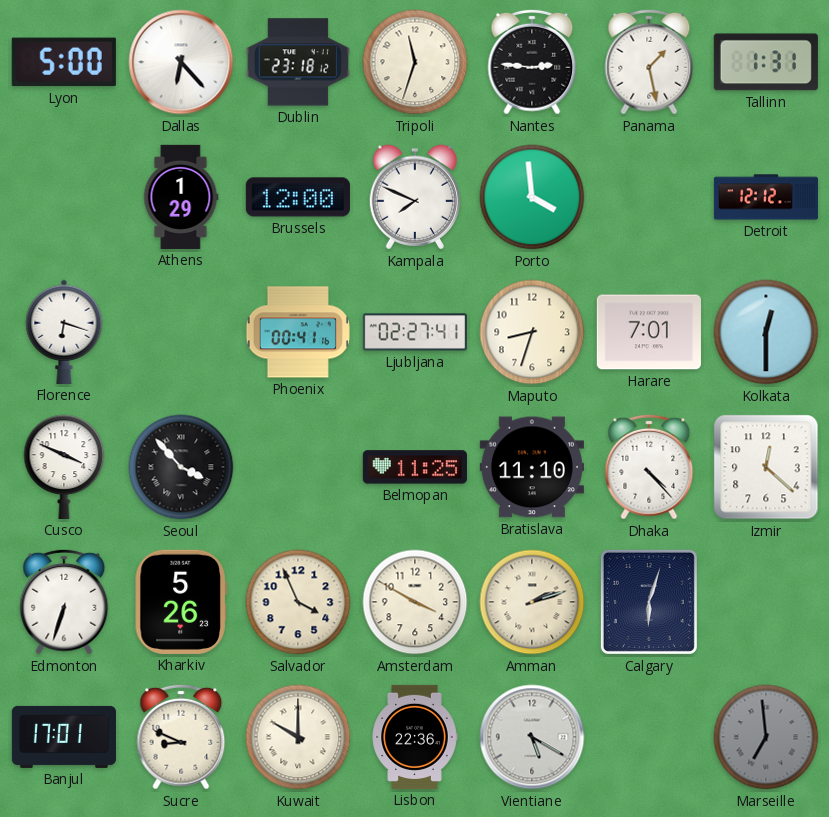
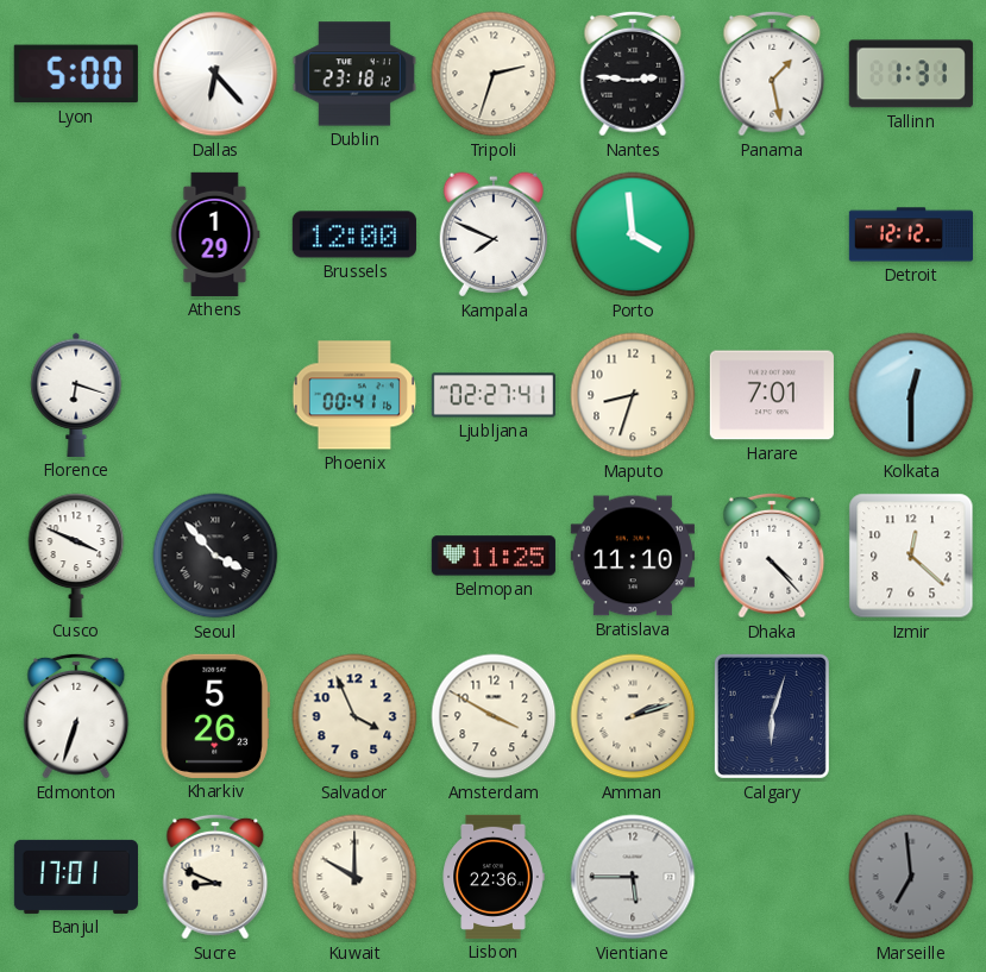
Tripoli: 11:33 -> 2:33
Vientiane: 5:20 -> 5:45
